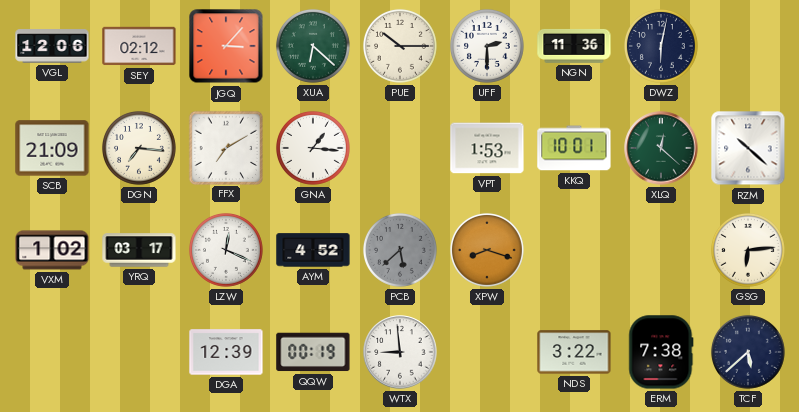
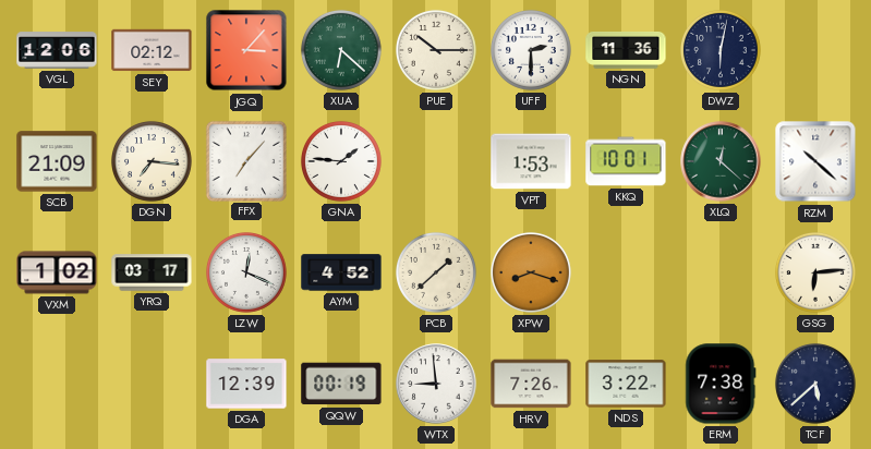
FFX: 7:10 -> 7:07
GNA: 1:16 -> 1:46
PCB: 5:38 -> 1:38
PCB dial: grey -> cream
HRV: none -> 7:26
